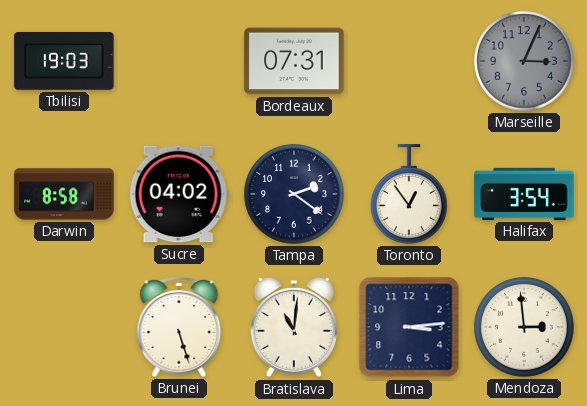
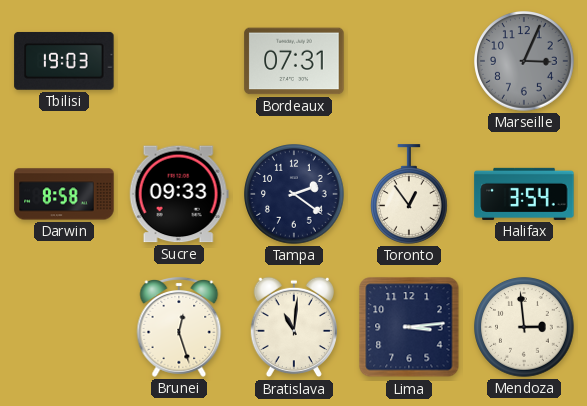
Sucre: 04:02 -> 09:33
Brunei: 5:27 -> 12:27
